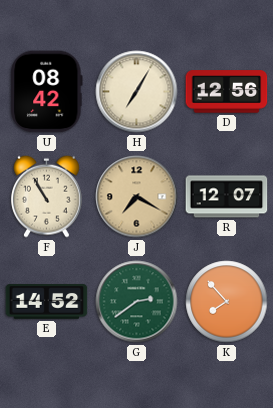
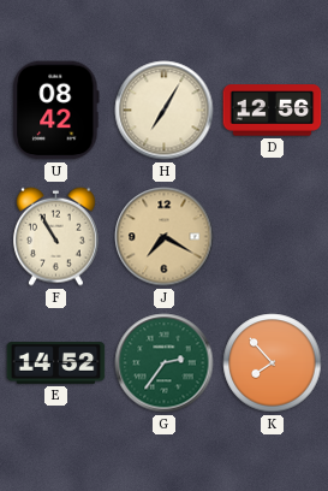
R: 12:07 -> none
G: 2:39 -> 2:36
